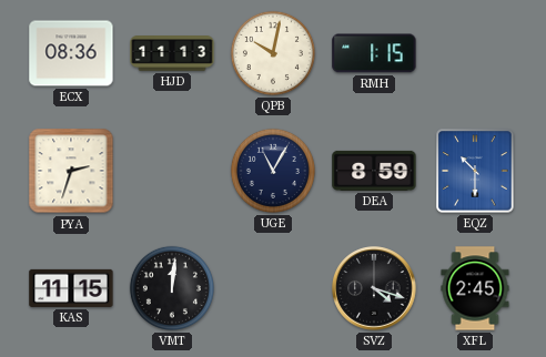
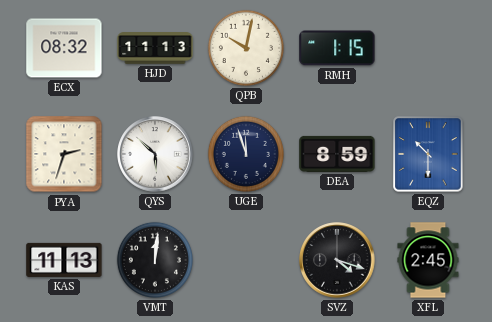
ECX: 08:36 -> 08:32
QYS: none -> 5:52
UGE: 11:05 -> 11:57
KAS: 11:15 -> 11:13
